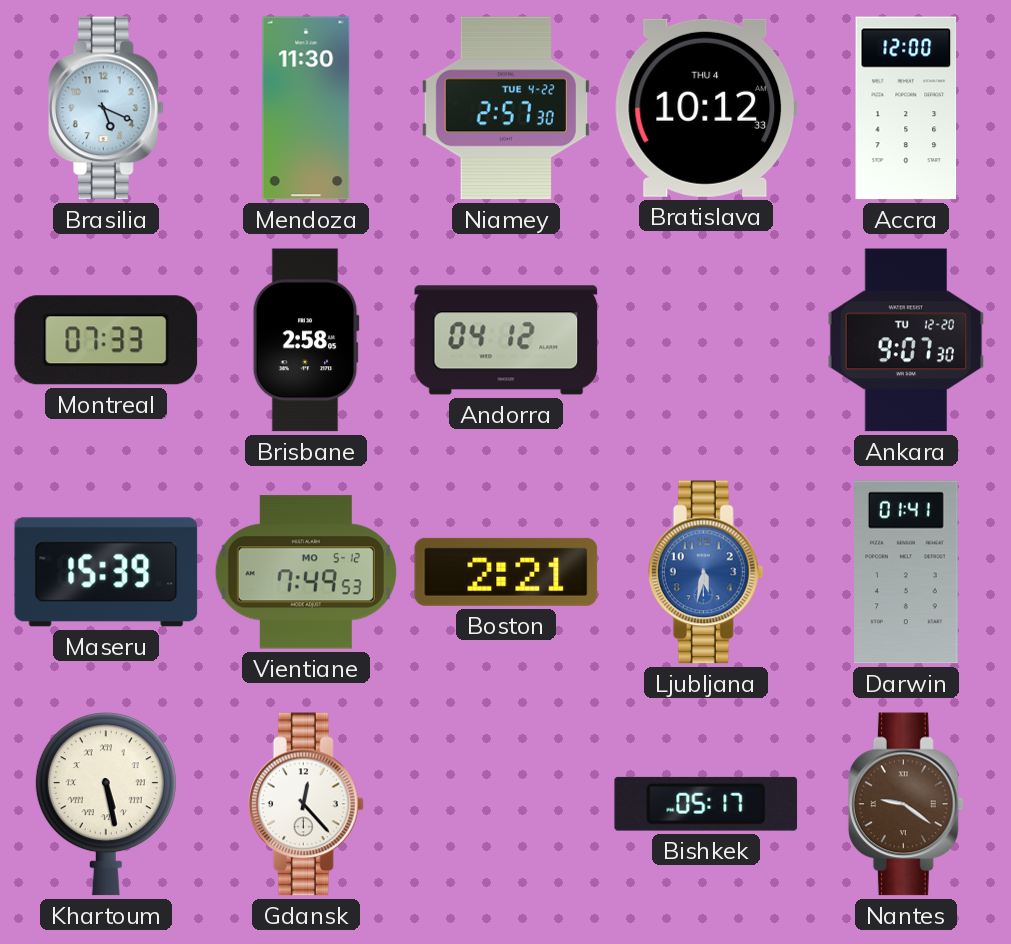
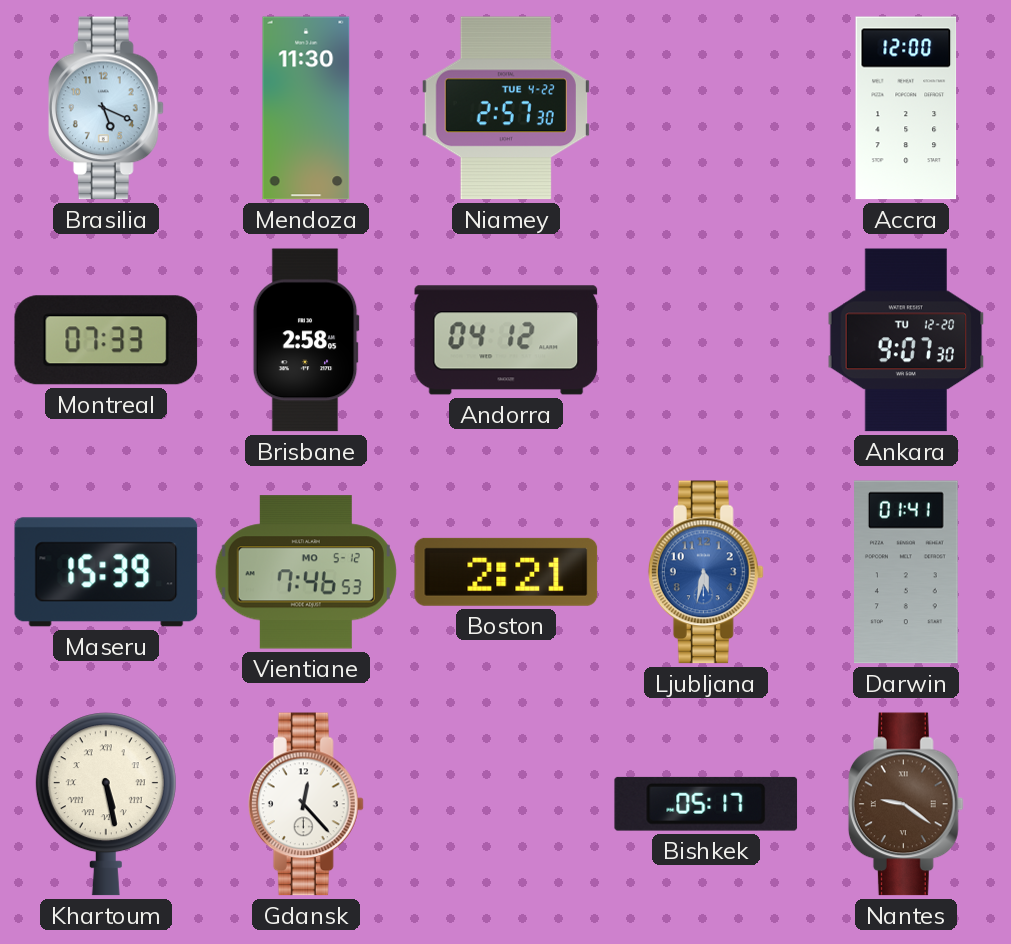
Bratislava: 10:12 -> none
Vientiane: 7:49 -> 7:46
